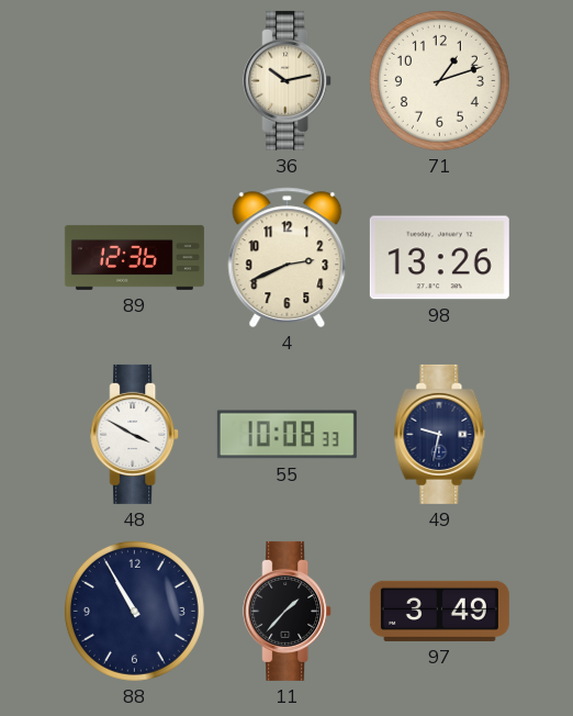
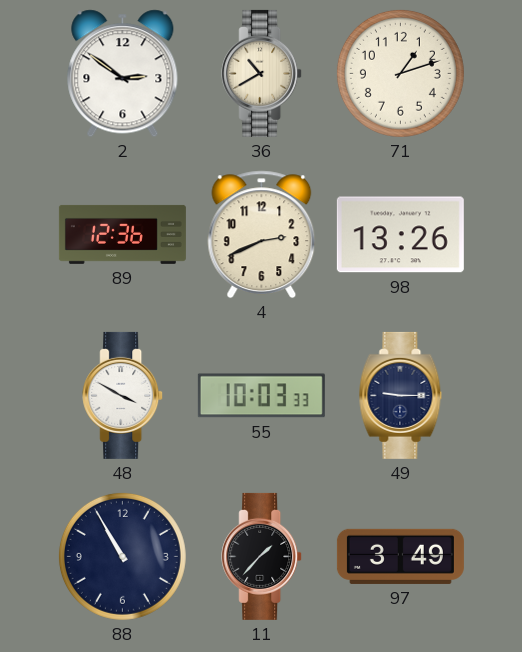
2: none -> 2:51
36: 10:13 -> 10:40
55: 10:08 -> 10:03
49: 9:32 -> 9:15
